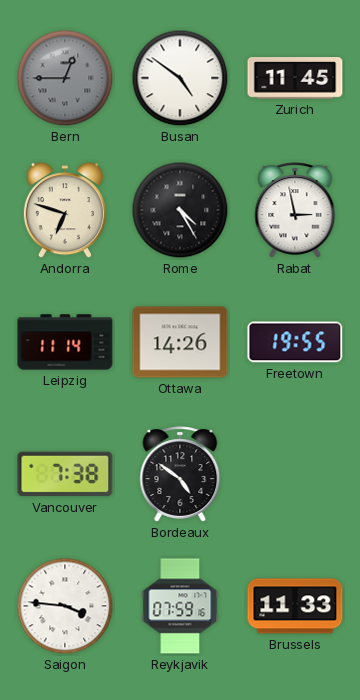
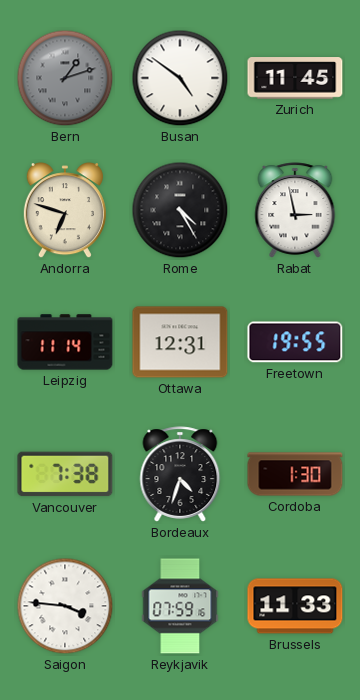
Bern: 12:45 -> 1:12
Ottawa: 14:26 -> 12:31
Bordeaux: 4:51 -> 4:33
Cordoba: none -> 1:30
